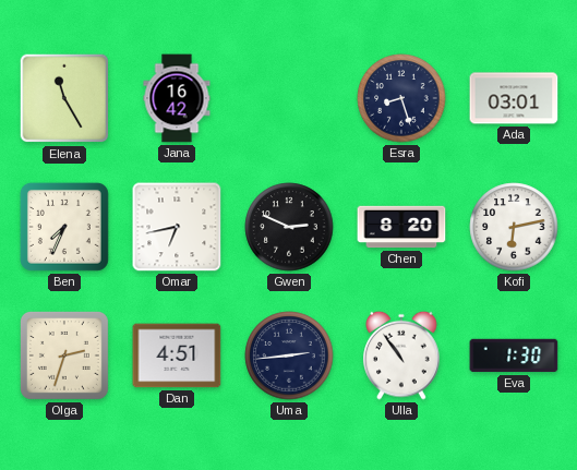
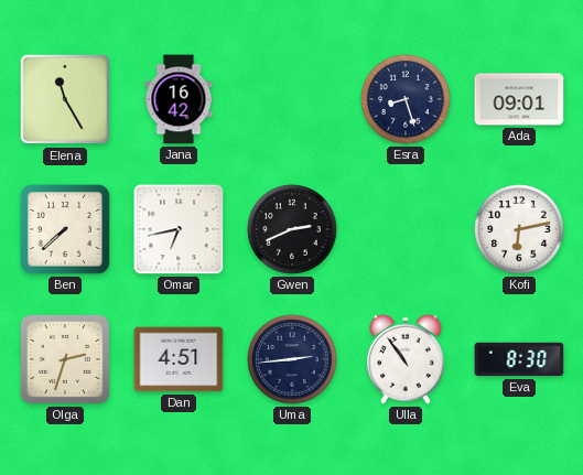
Ada: 03:01 -> 09:01
Ben: 7:34 -> 7:38
Gwen: 2:49 -> 2:41
Chen: 8:20 -> none
Eva: 1:30 -> 8:30
